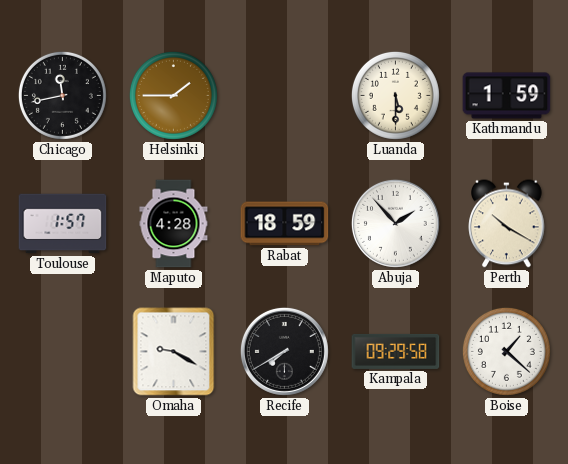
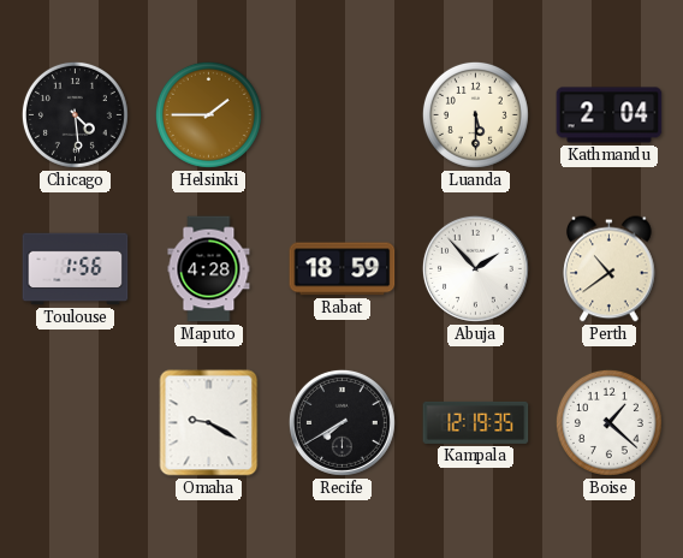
Chicago: 11:43 -> 4:29
Kathmandu: 1:59 -> 2:04
Toulouse: 1:57 -> 1:56
Perth: 10:20 -> 10:39
Kampala: 09:29 -> 12:19
